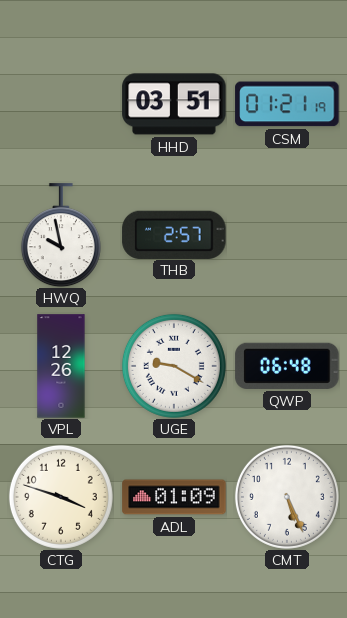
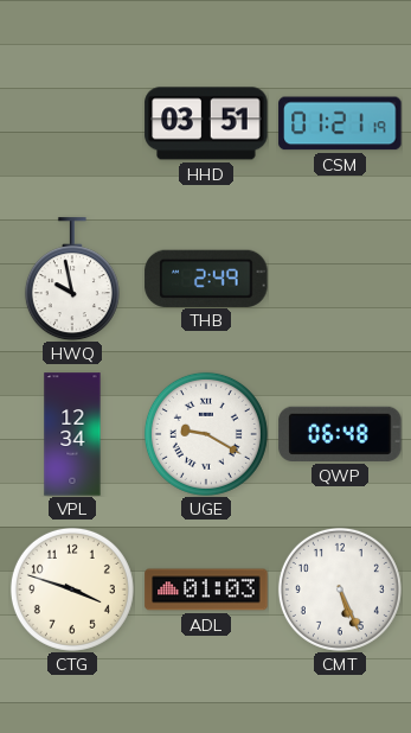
THB: 2:57 -> 2:49
VPL: 12:26 -> 12:34
ADL: 01:09 -> 01:03
